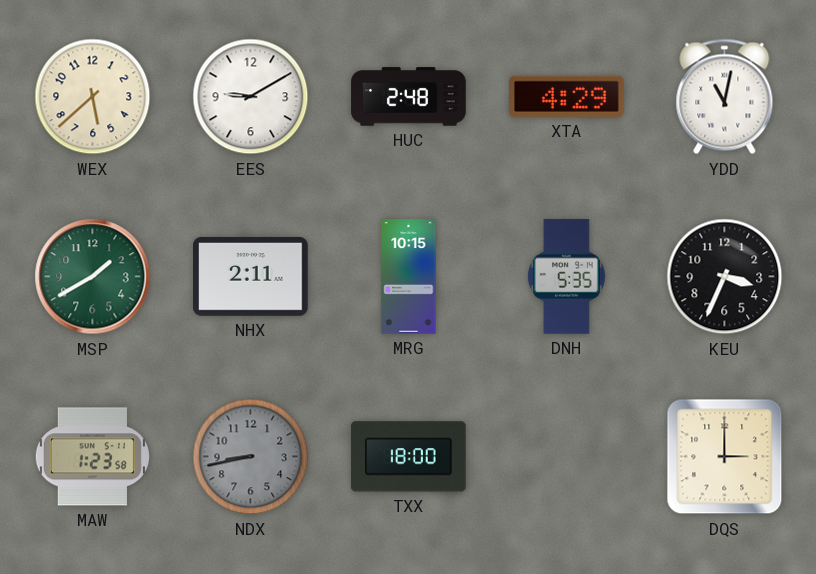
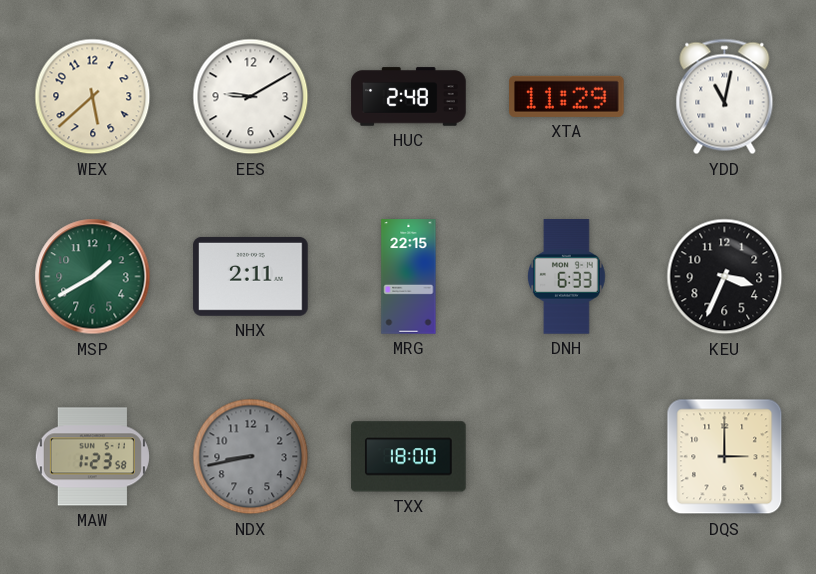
XTA: 4:29 -> 11:29
MRG: 10:15 -> 22:15
DNH: 5:35 -> 6:33
